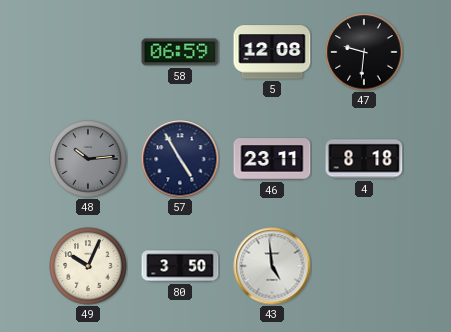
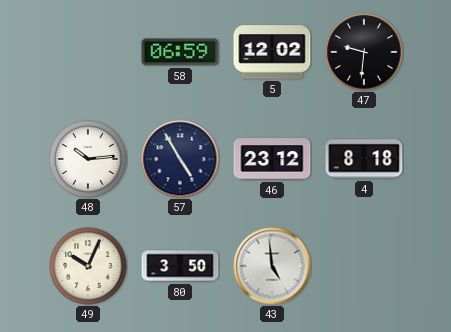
5: 12:08 -> 12:02
48 dial: grey -> white
46: 23:11 -> 23:12
